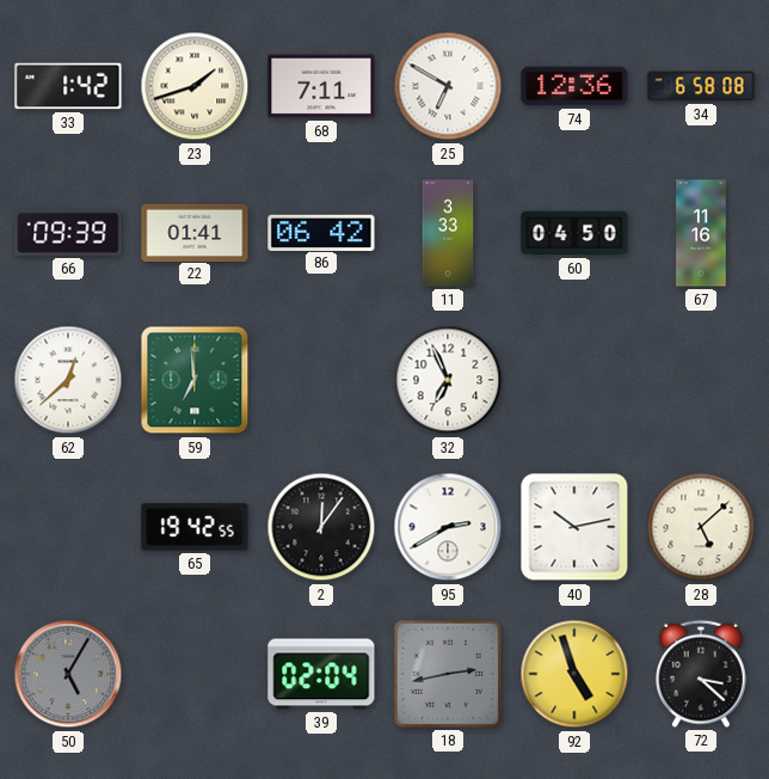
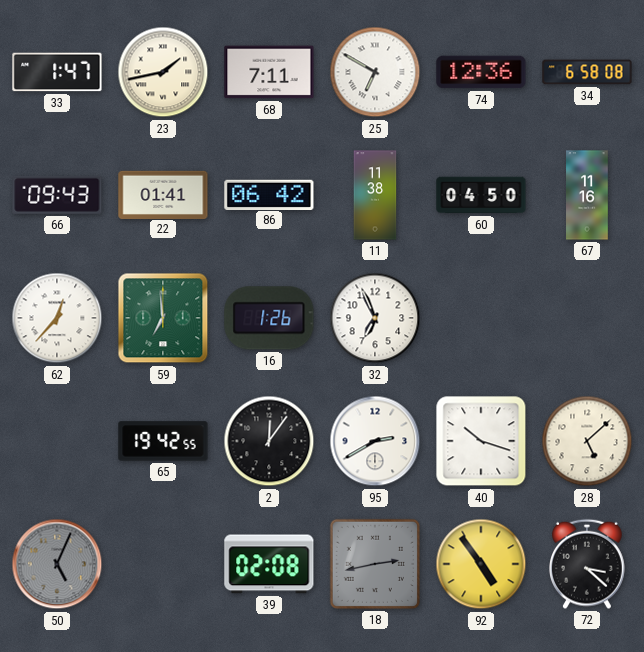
33: 1:42 -> 1:47
23: 1:42 -> 1:43
66: 09:39 -> 09:43
11: 3:33 -> 11:38
62: 12:38 -> 12:37
16: none -> 1:26
40: 10:13 -> 10:18
50: 5:05 -> 5:04
39: 02:04 -> 02:08
92: 4:57 -> 4:54
